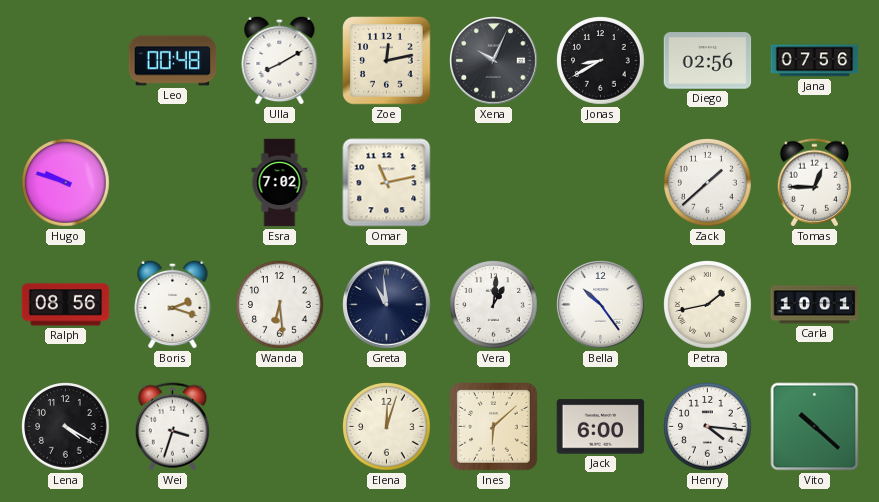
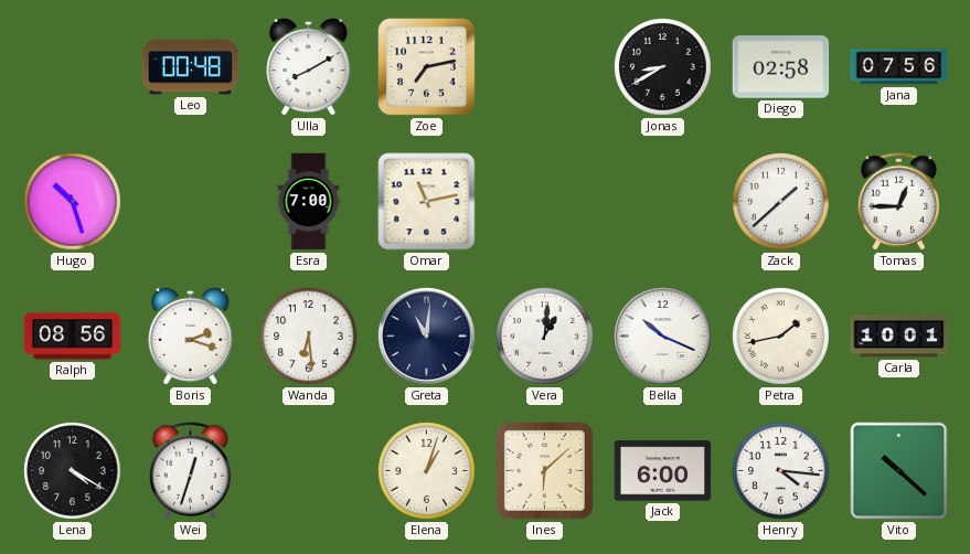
Zoe: 12:13 -> 7:13
Xena: 10:04 -> none
Diego: 02:56 -> 02:58
Hugo: 9:48 -> 10:27
Esra: 7:02 -> 7:00
Greta: 10:59 -> 11:01
Bella: 10:24 -> 10:19
Wei: 3:33 -> 12:33
Elena: 12:03 -> 1:03
